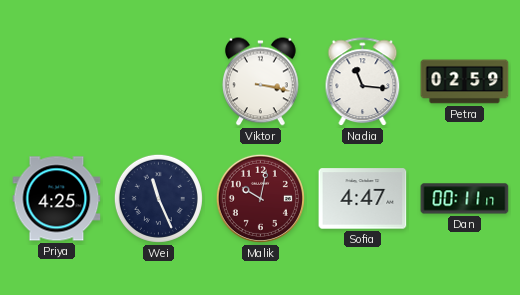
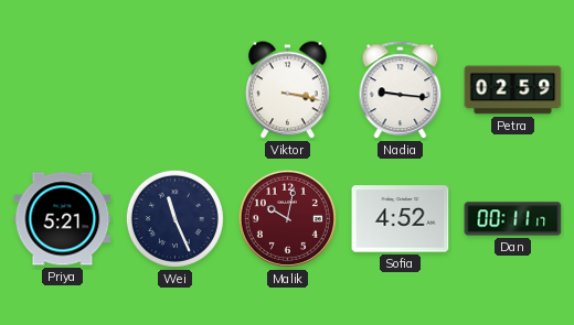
Nadia: 11:16 -> 9:16
Priya: 4:25 -> 5:21
Sofia: 4:47 -> 4:52
